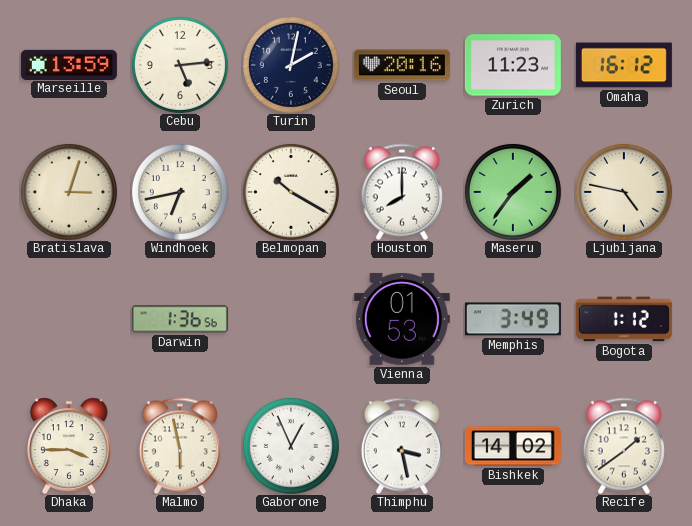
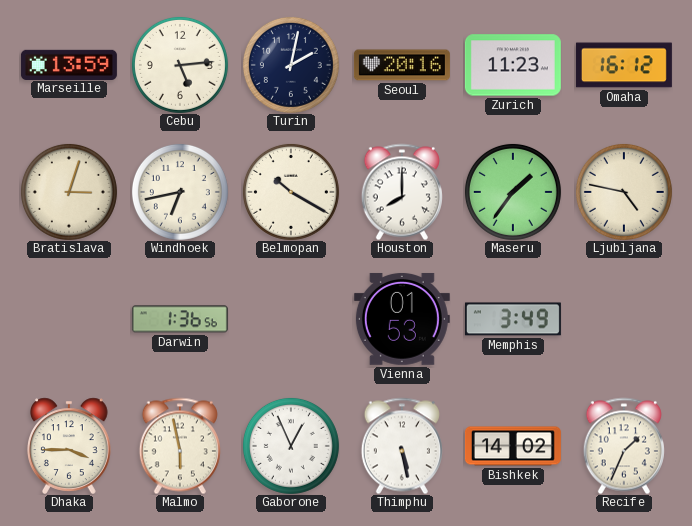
Bogota: 1:12 -> none
Thimphu: 3:28 -> 5:28
Recife: 1:39 -> 1:34
